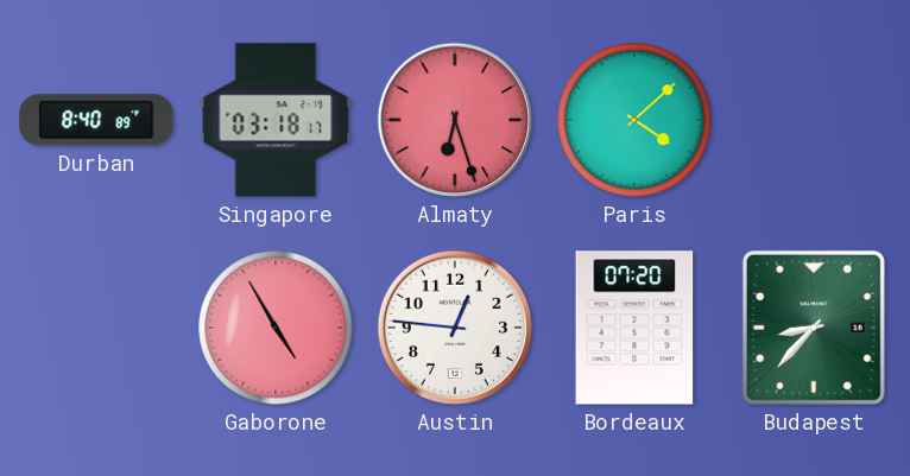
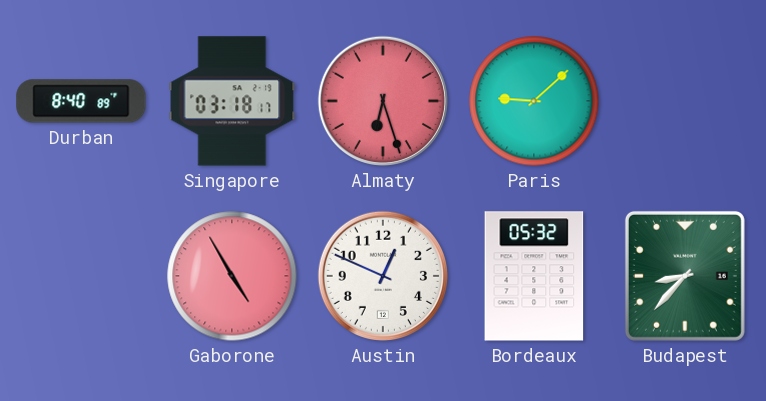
Paris: 4:08 -> 9:08
Austin: 12:46 -> 12:49
Bordeaux: 07:20 -> 05:32
